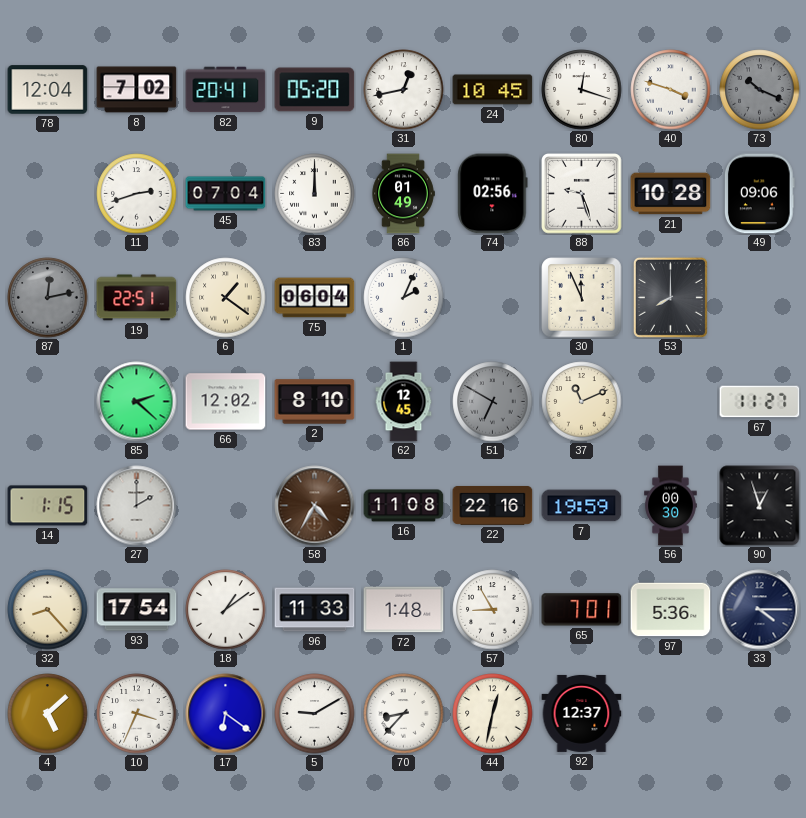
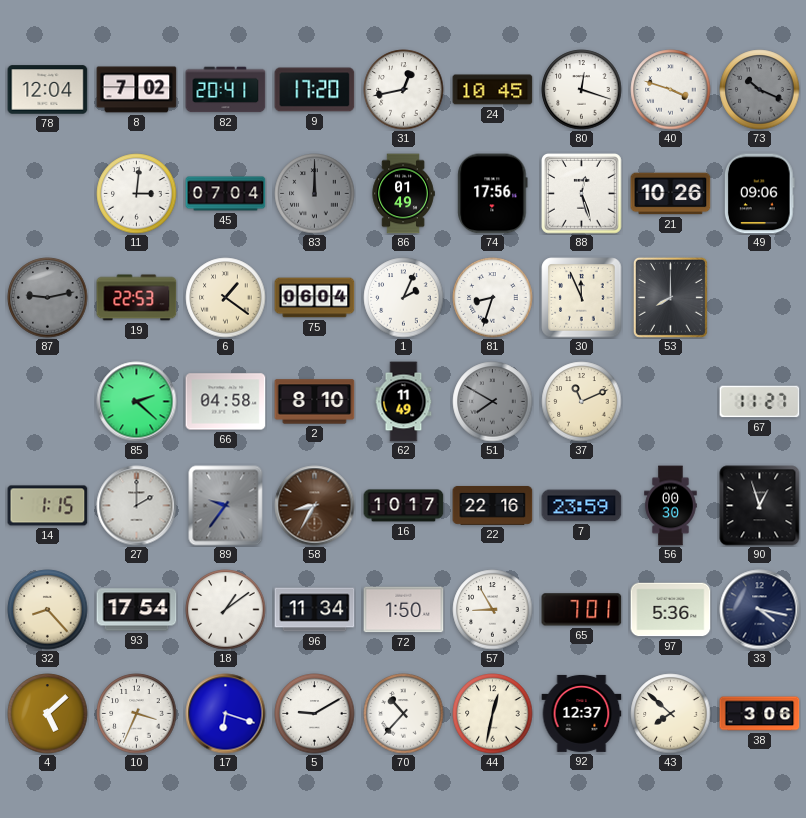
9: 05:20 -> 17:20
11: 2:42 -> 3:01
83 dial: white -> grey
74: 02:56 -> 17:56
88: 9:27 -> 12:27
21: 10:28 -> 10:26
87: 12:13 -> 9:13
19: 22:51 -> 22:53
81: none -> 8:33
66: 12:02 -> 04:58
62: 12:45 -> 11:49
51: 6:50 -> 7:50
89: none -> 9:36
58: 4:35 -> 8:35
16: 11:08 -> 10:17
7: 19:59 -> 23:59
96: 11:33 -> 11:34
72: 1:48 -> 1:50
33: 4:15 -> 4:17
17: 6:21 -> 6:18
70: 8:37 -> 10:37
43: none -> 7:52
38: none -> 3:06
